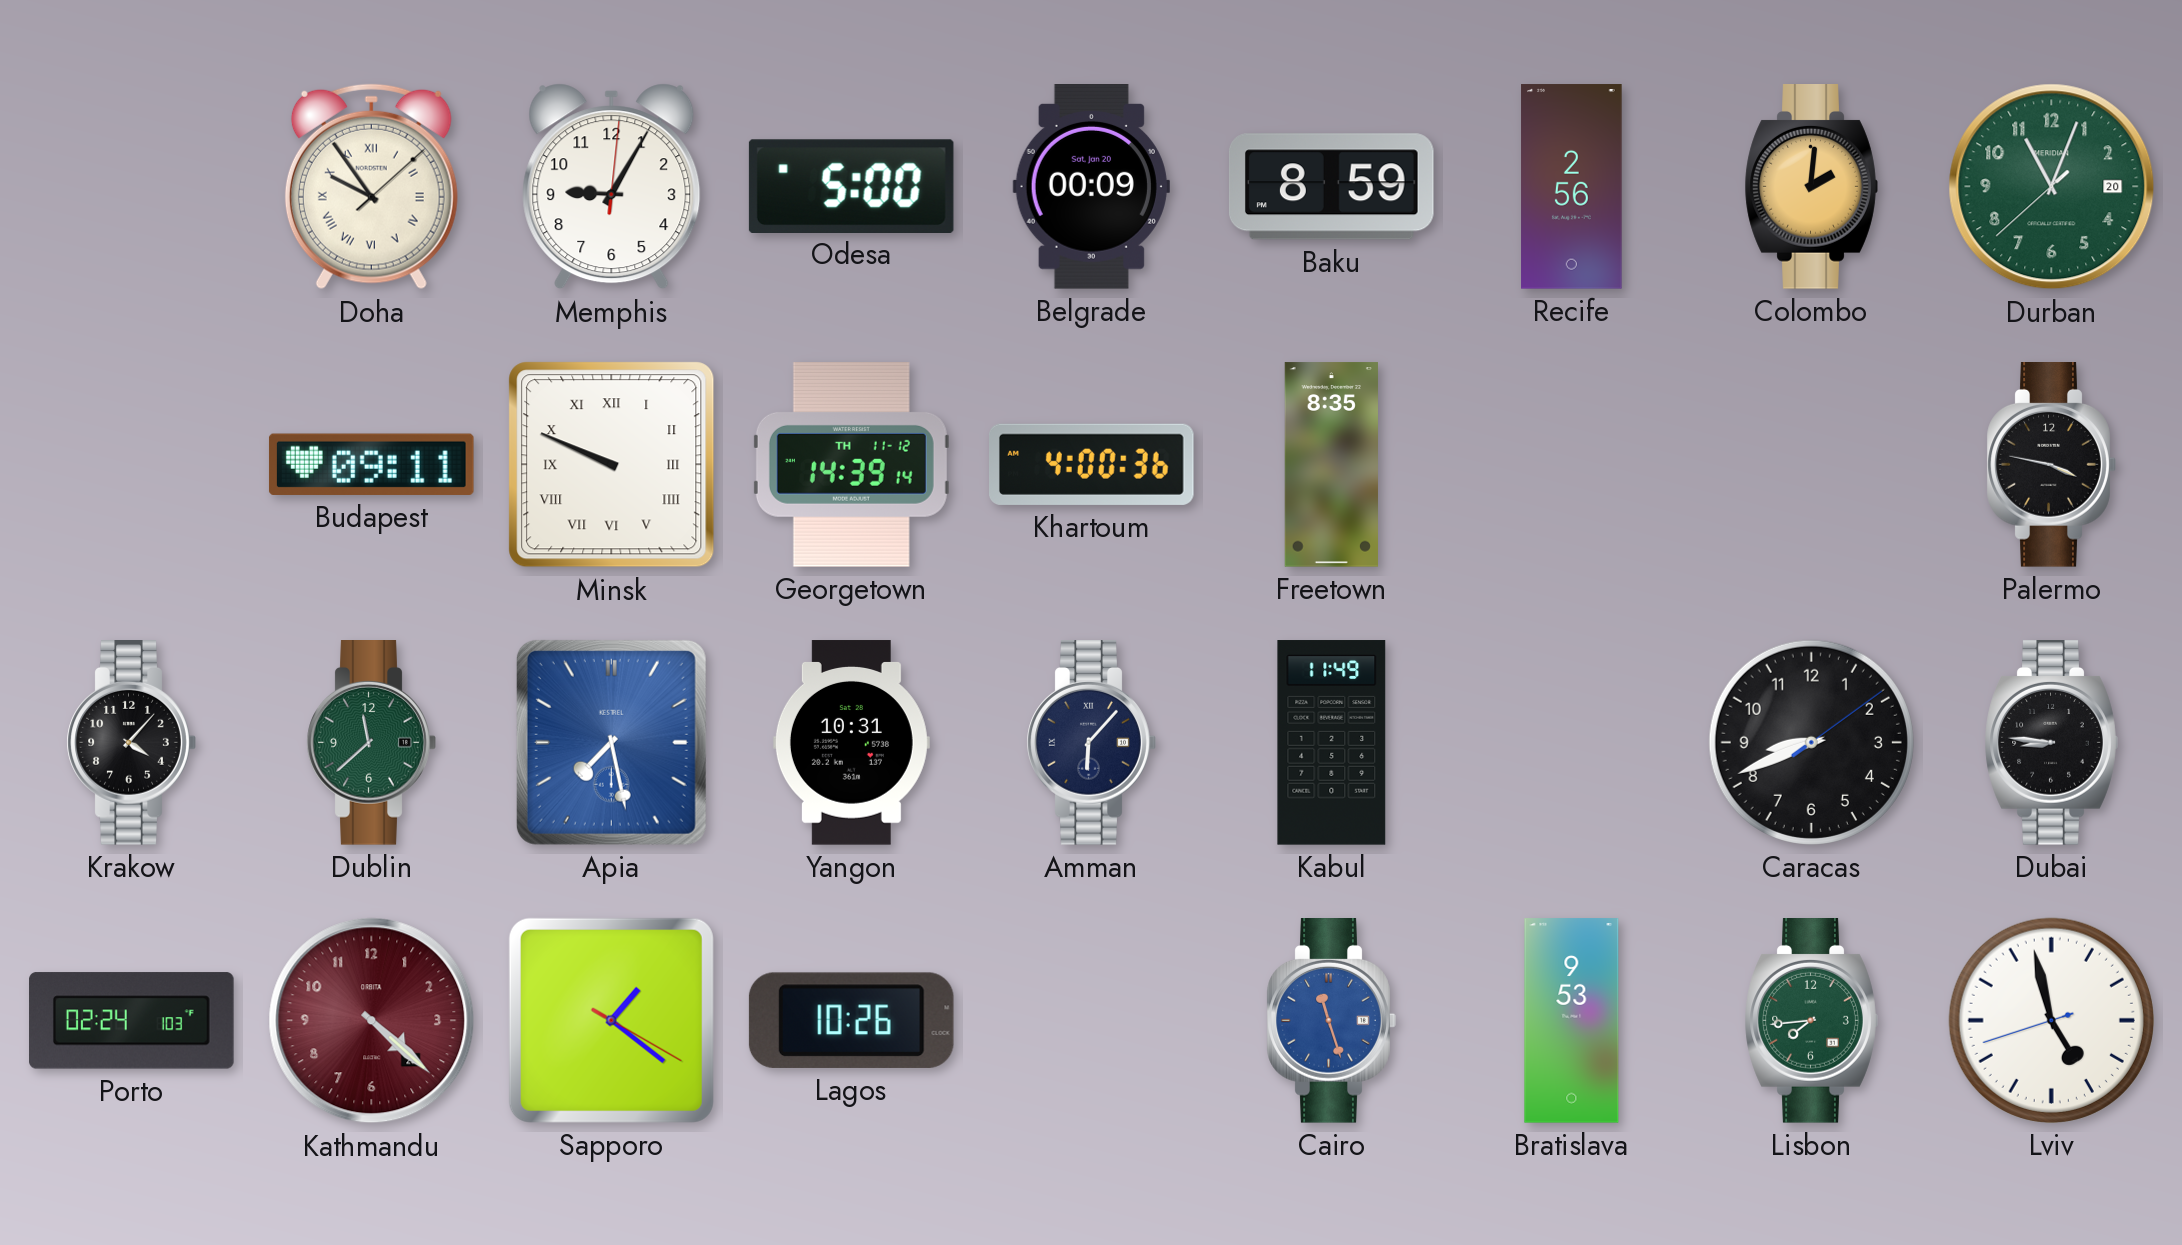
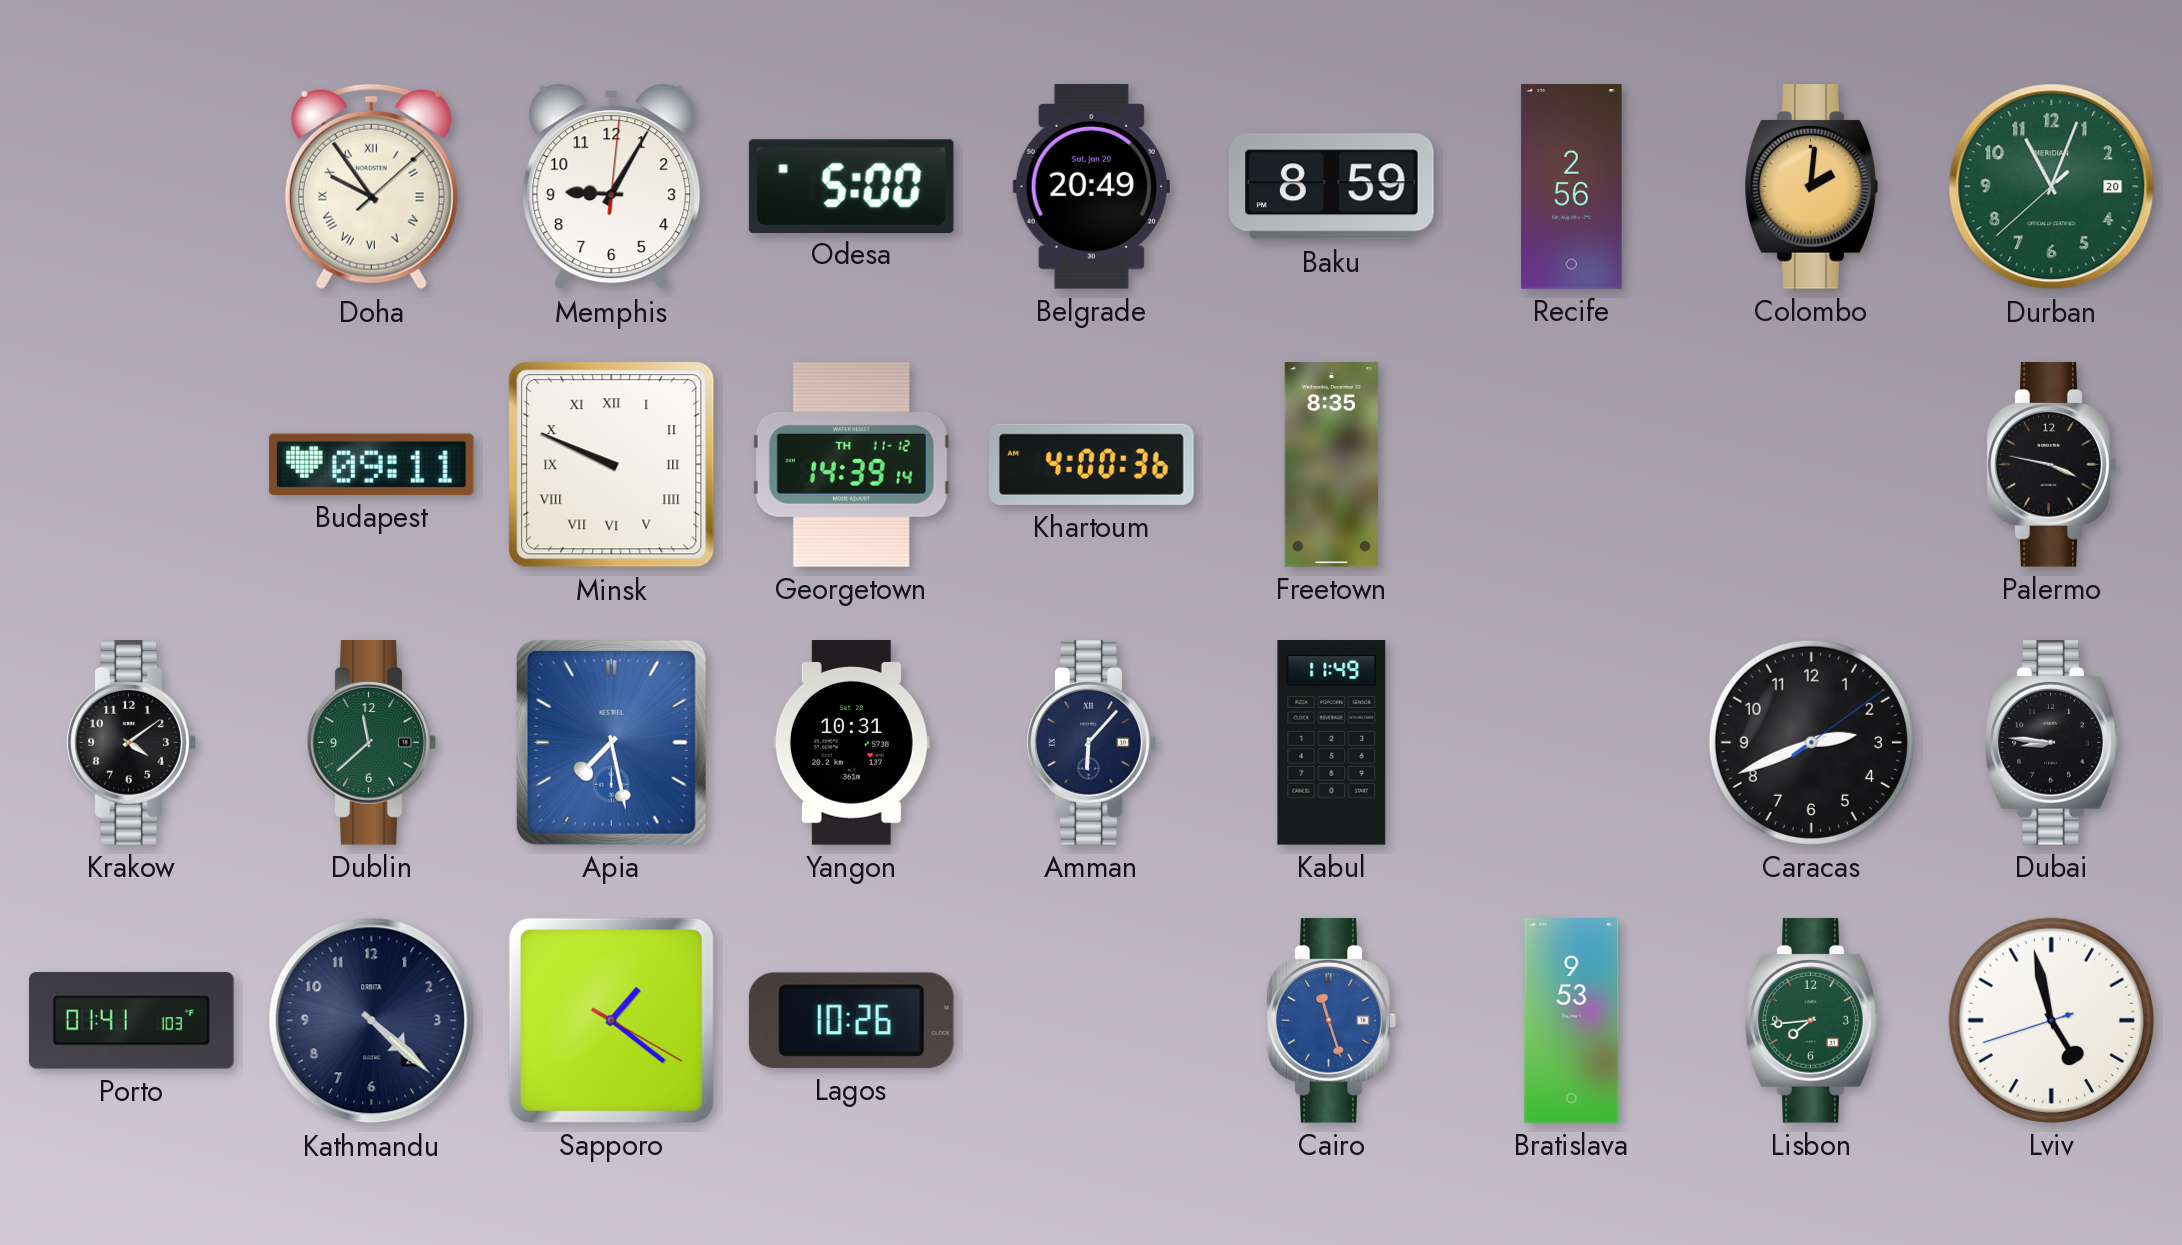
Belgrade: 00:09 -> 20:49
Krakow: 4:07 -> 4:09
Caracas: 8:41 -> 2:41
Porto: 02:24 -> 01:41
Kathmandu dial: burgundy -> navy
